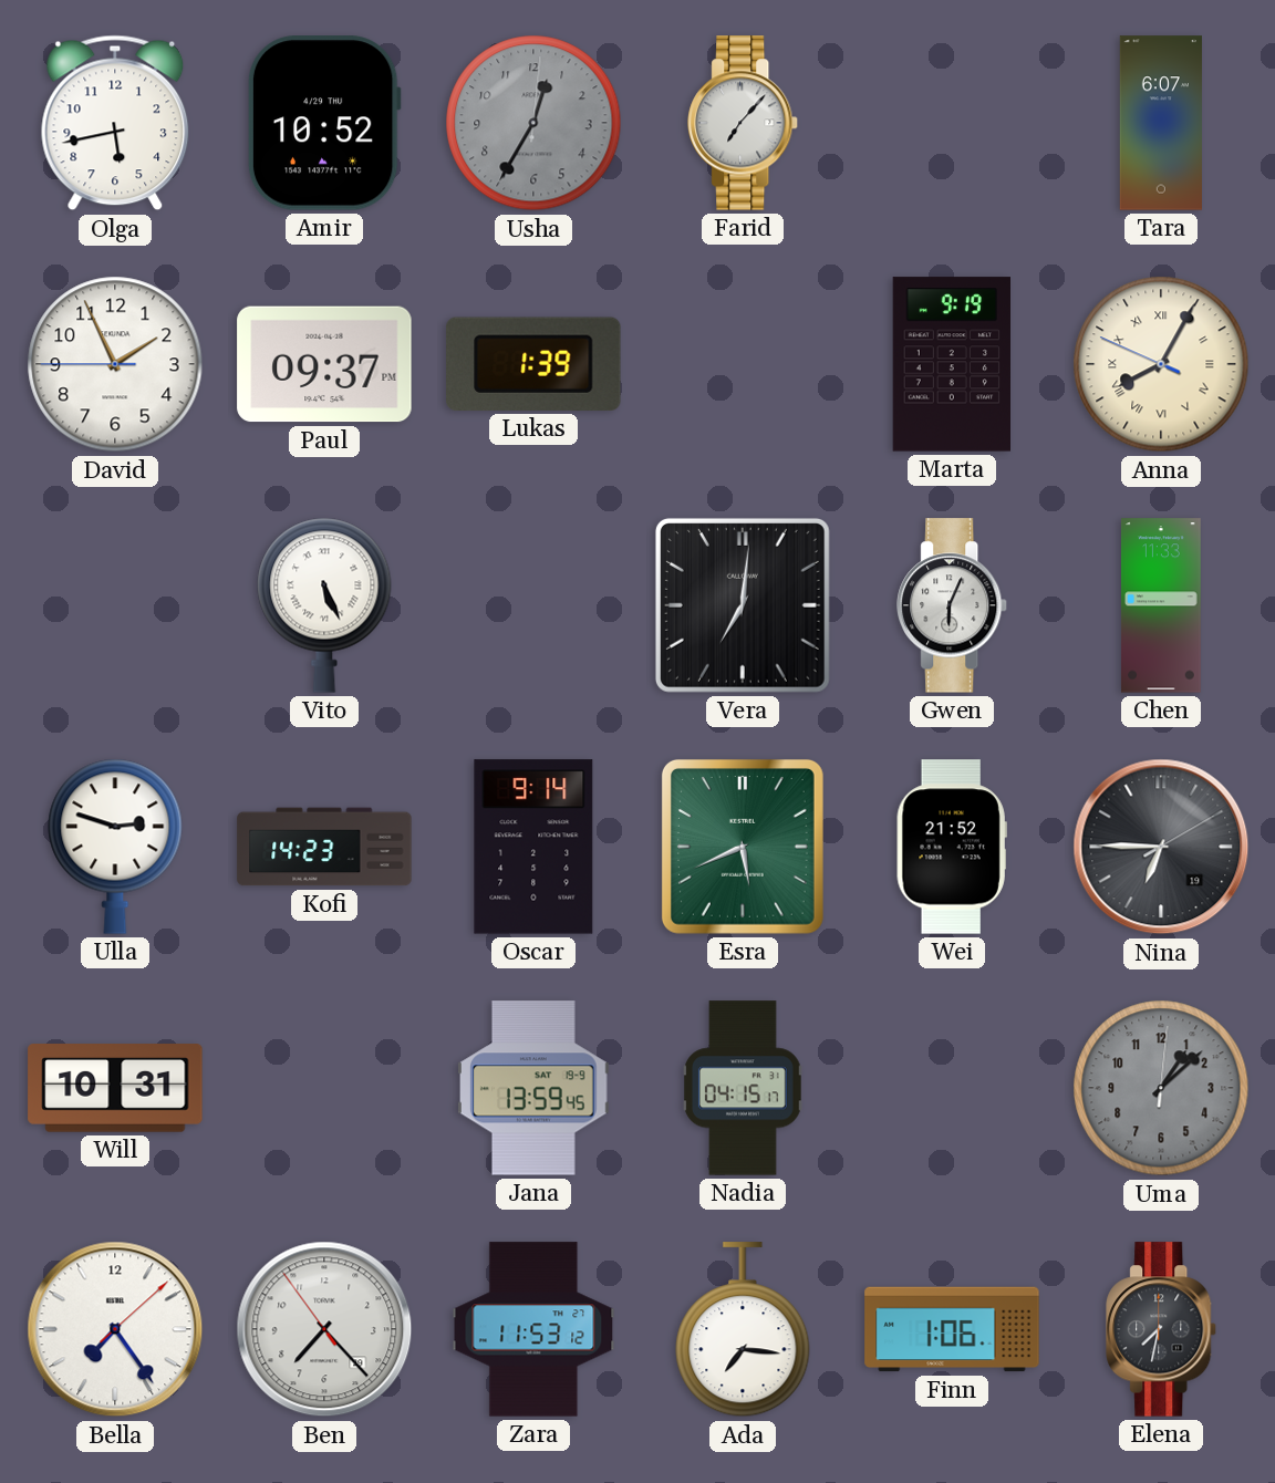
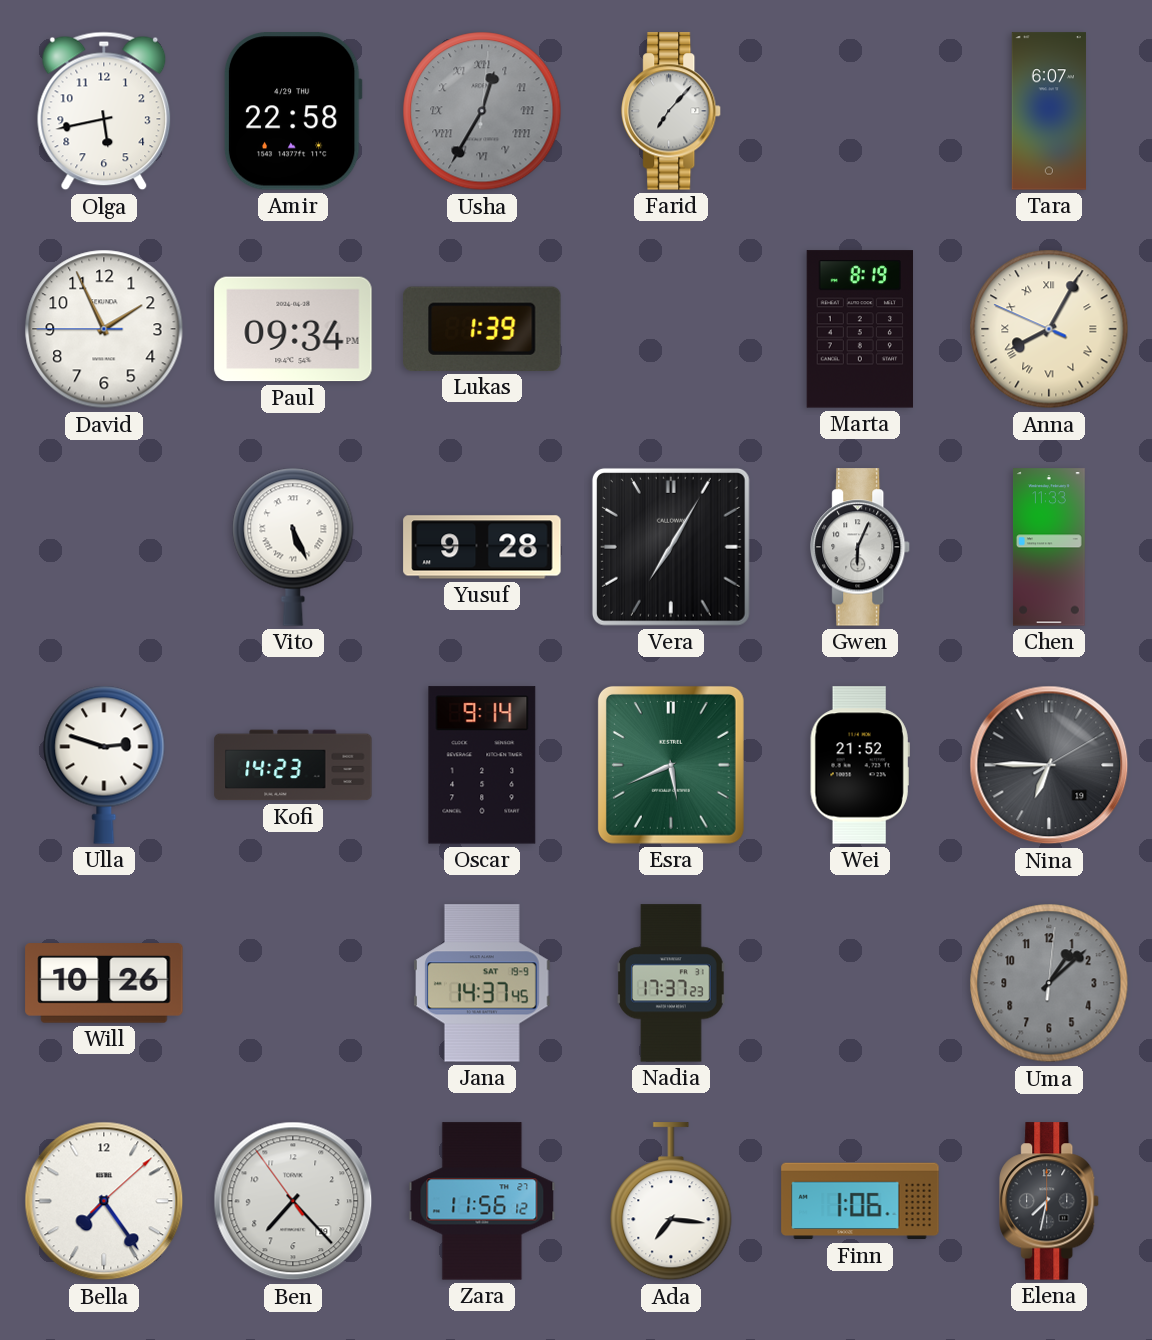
Amir: 10:52 -> 22:58
Usha numerals: Arabic -> Roman
Paul: 09:37 -> 09:34
Marta: 9:19 -> 8:19
Yusuf: none -> 9:28
Vera: 7:01 -> 7:05
Will: 10:31 -> 10:26
Jana: 13:59 -> 14:37
Nadia: 04:15 -> 17:37
Zara: 11:53 -> 11:56
